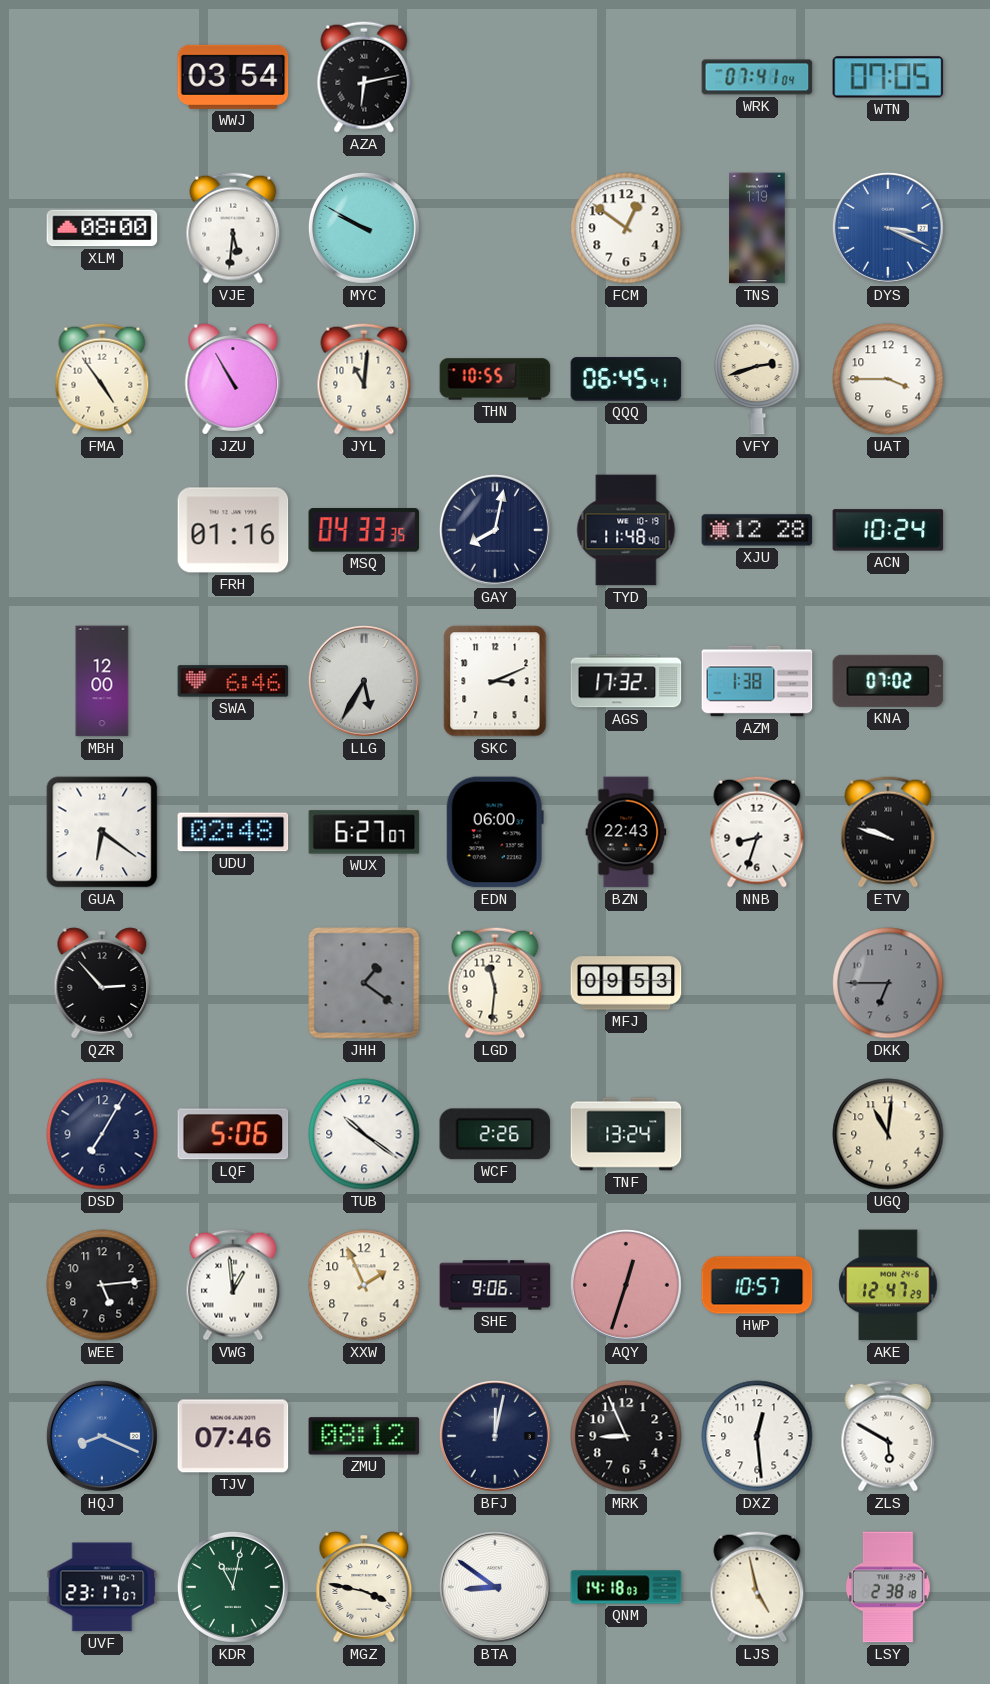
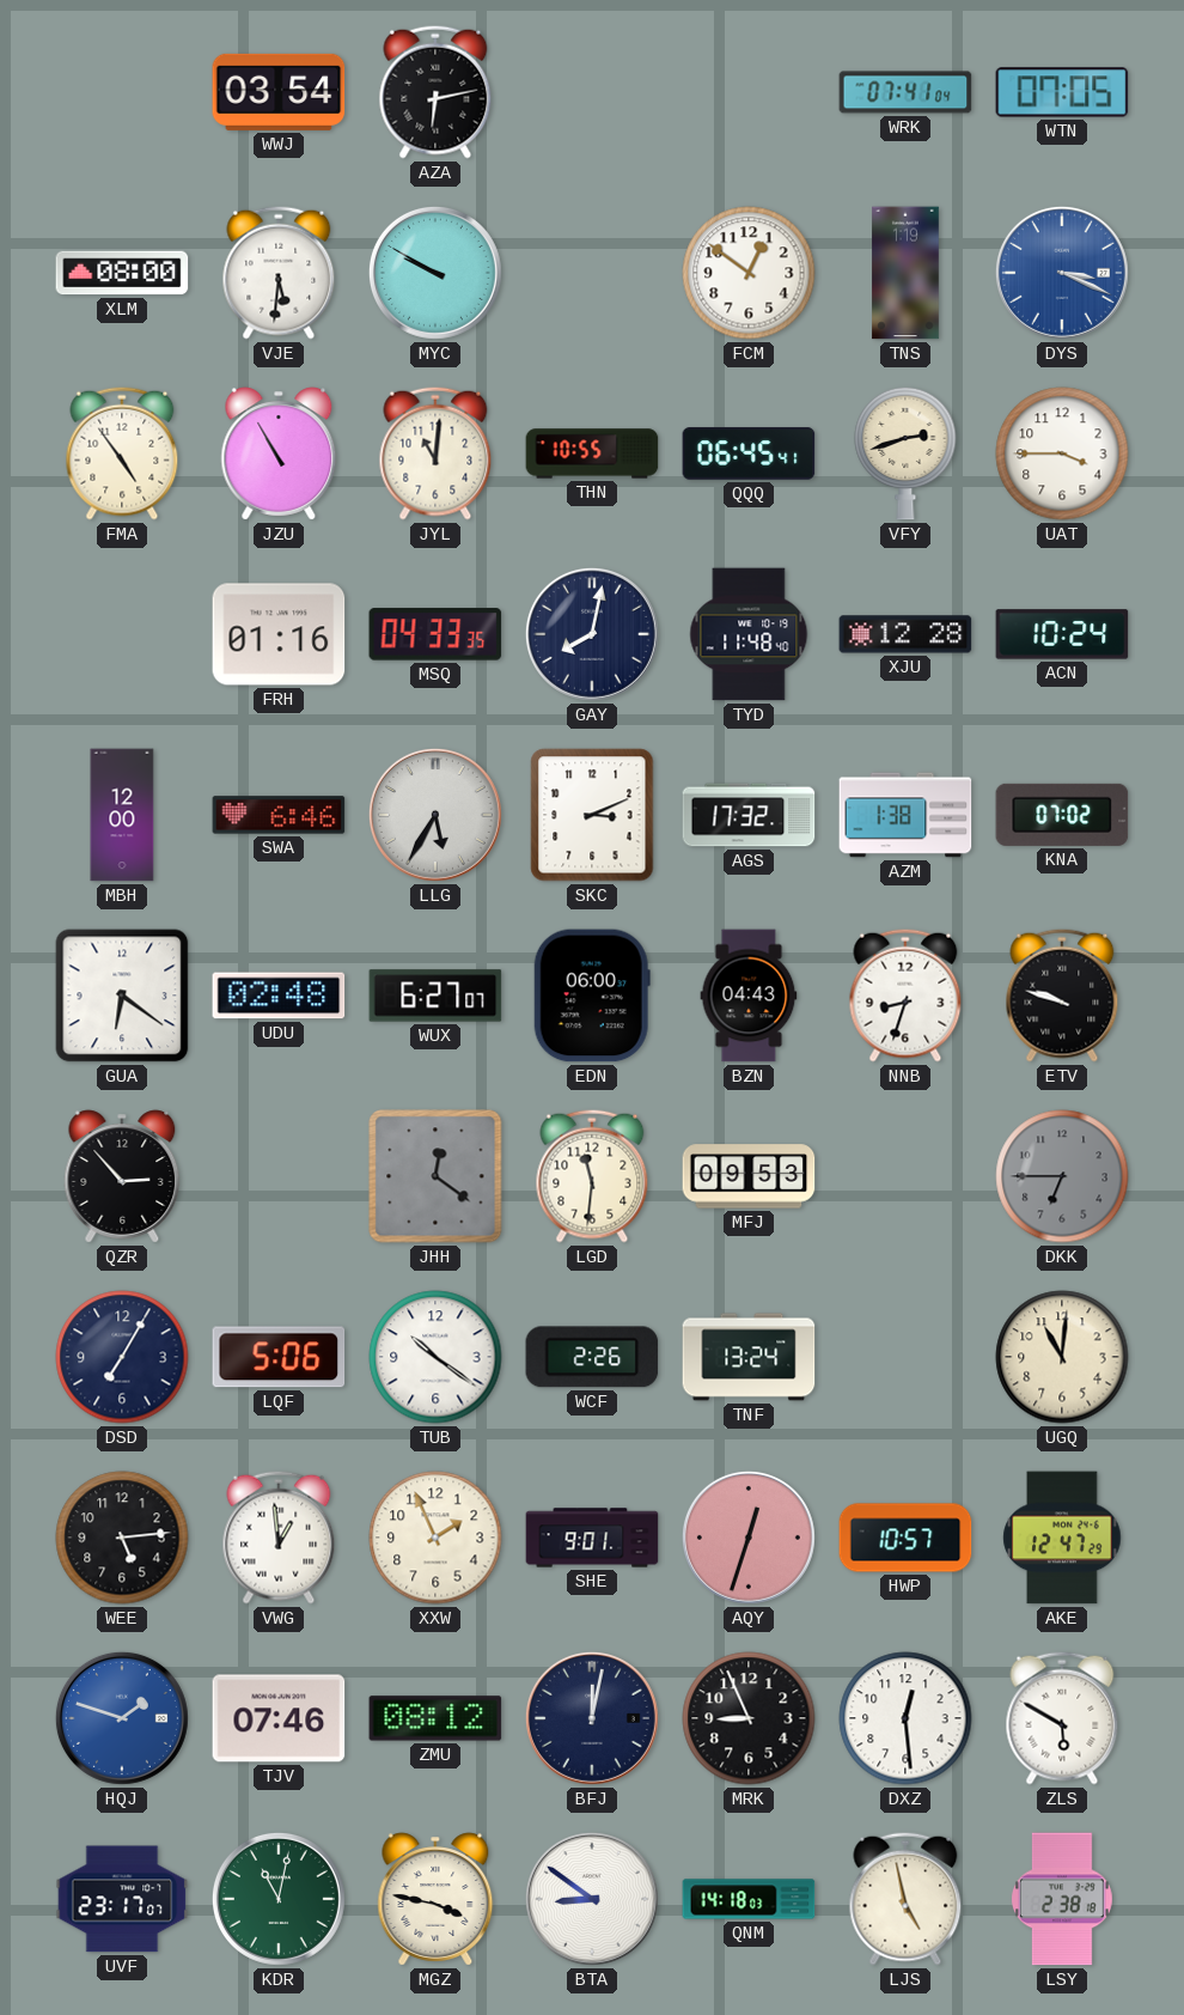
BZN: 22:43 -> 04:43
JHH: 1:21 -> 12:21
SHE: 9:06 -> 9:01
HQJ: 8:19 -> 1:48
